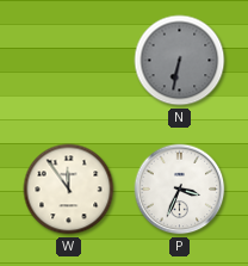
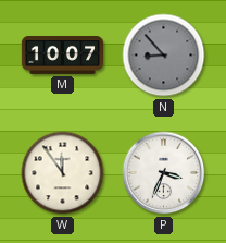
M: none -> 10:07
N: 6:32 -> 8:53
